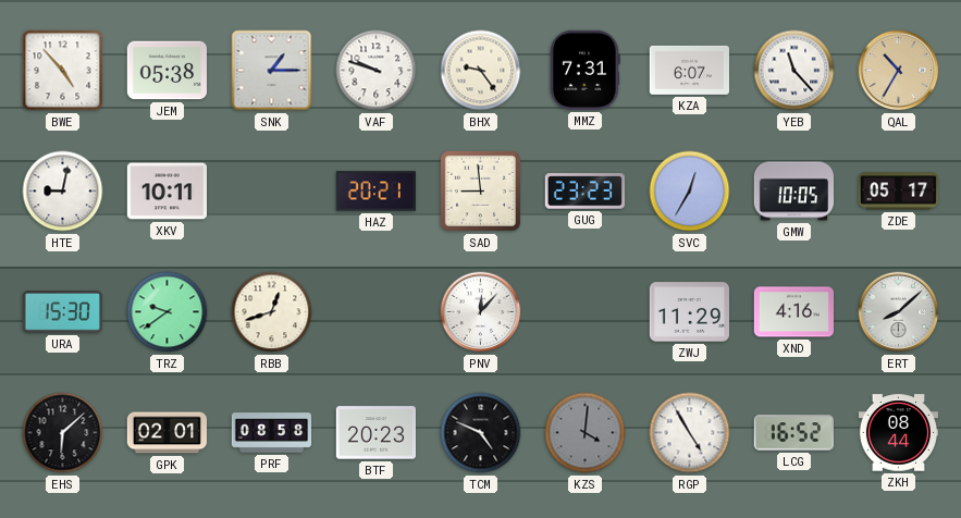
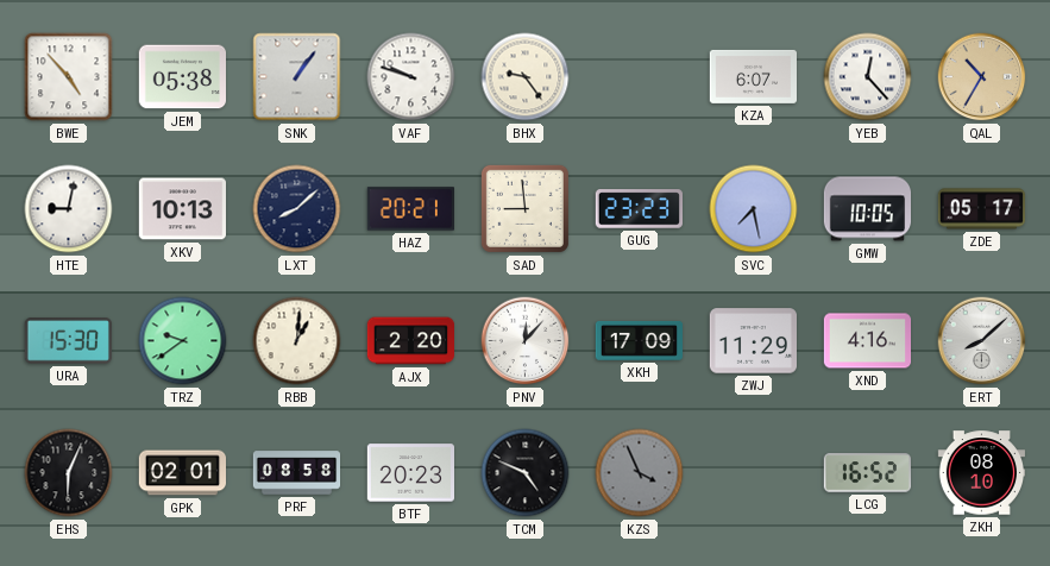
SNK: 1:15 -> 1:06
MMZ: 7:31 -> none
YEB: 11:23 -> 12:23
XKV: 10:11 -> 10:13
LXT: none -> 8:08
SVC: 12:35 -> 7:28
RBB: 12:42 -> 1:01
AJX: none -> 2:20
XKH: none -> 17:09
EHS: 6:08 -> 6:04
KZS: 4:01 -> 3:56
RGP: 4:55 -> none
ZKH: 08:44 -> 08:10
